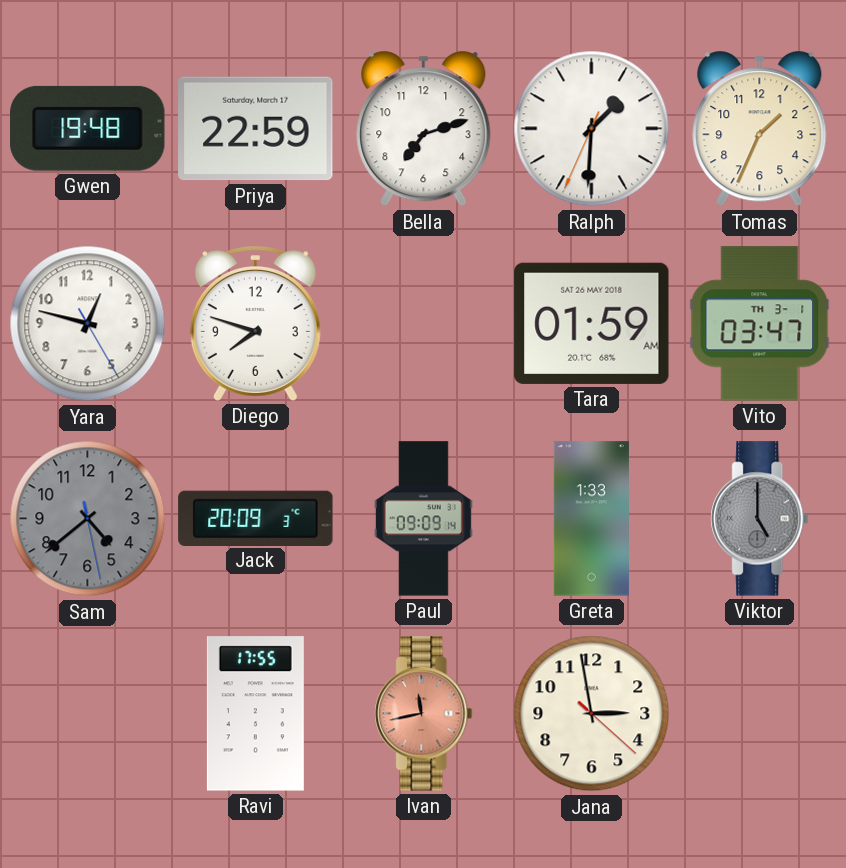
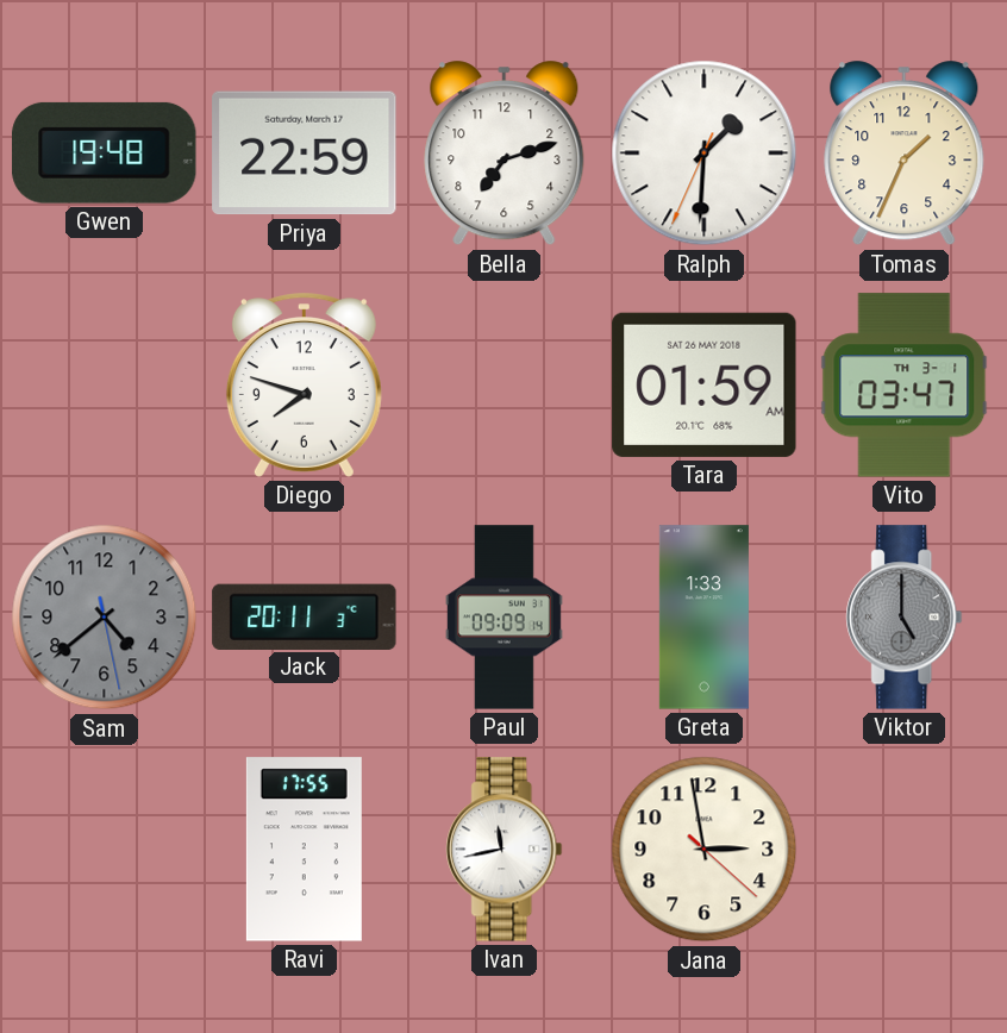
Yara: 12:47 -> none
Jack: 20:09 -> 20:11
Ivan dial: salmon -> white
